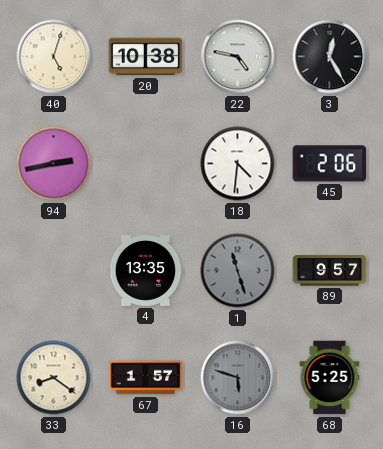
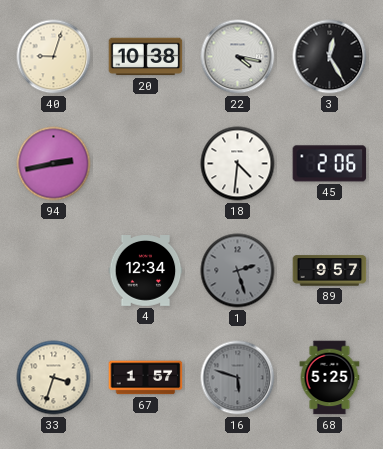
40: 5:03 -> 9:03
22: 4:47 -> 4:17
4: 13:35 -> 12:34
1: 11:27 -> 2:27
33: 8:21 -> 3:33
